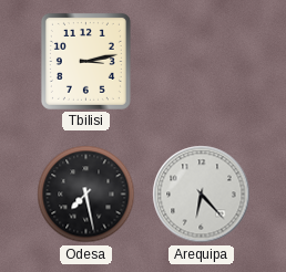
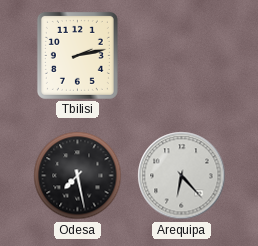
Tbilisi: 3:13 -> 2:13
